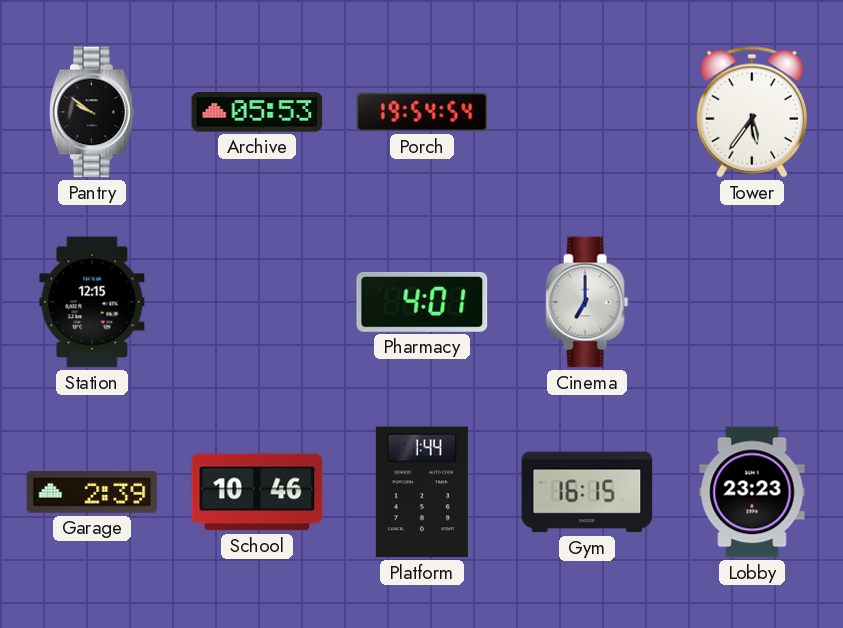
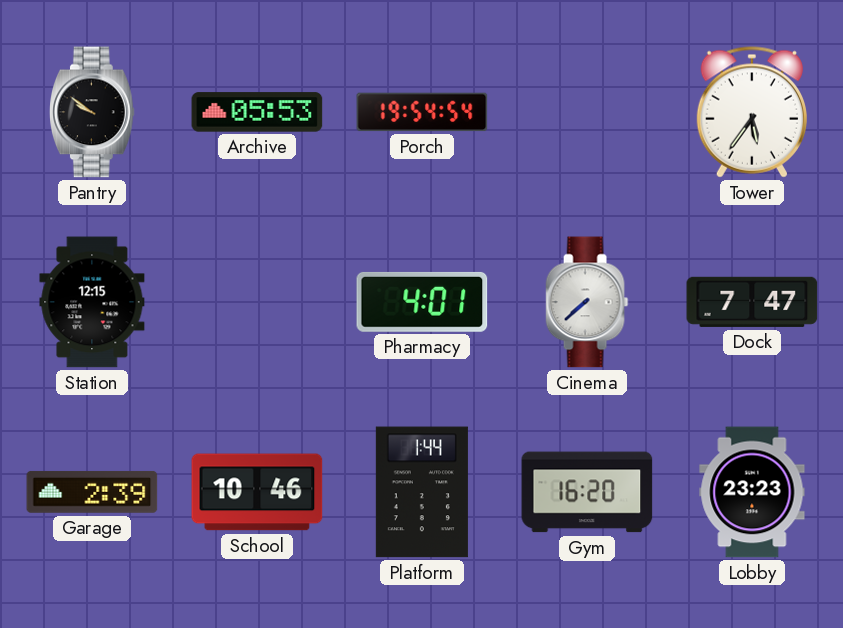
Cinema: 7:00 -> 7:38
Dock: none -> 7:47
Gym: 16:15 -> 16:20
